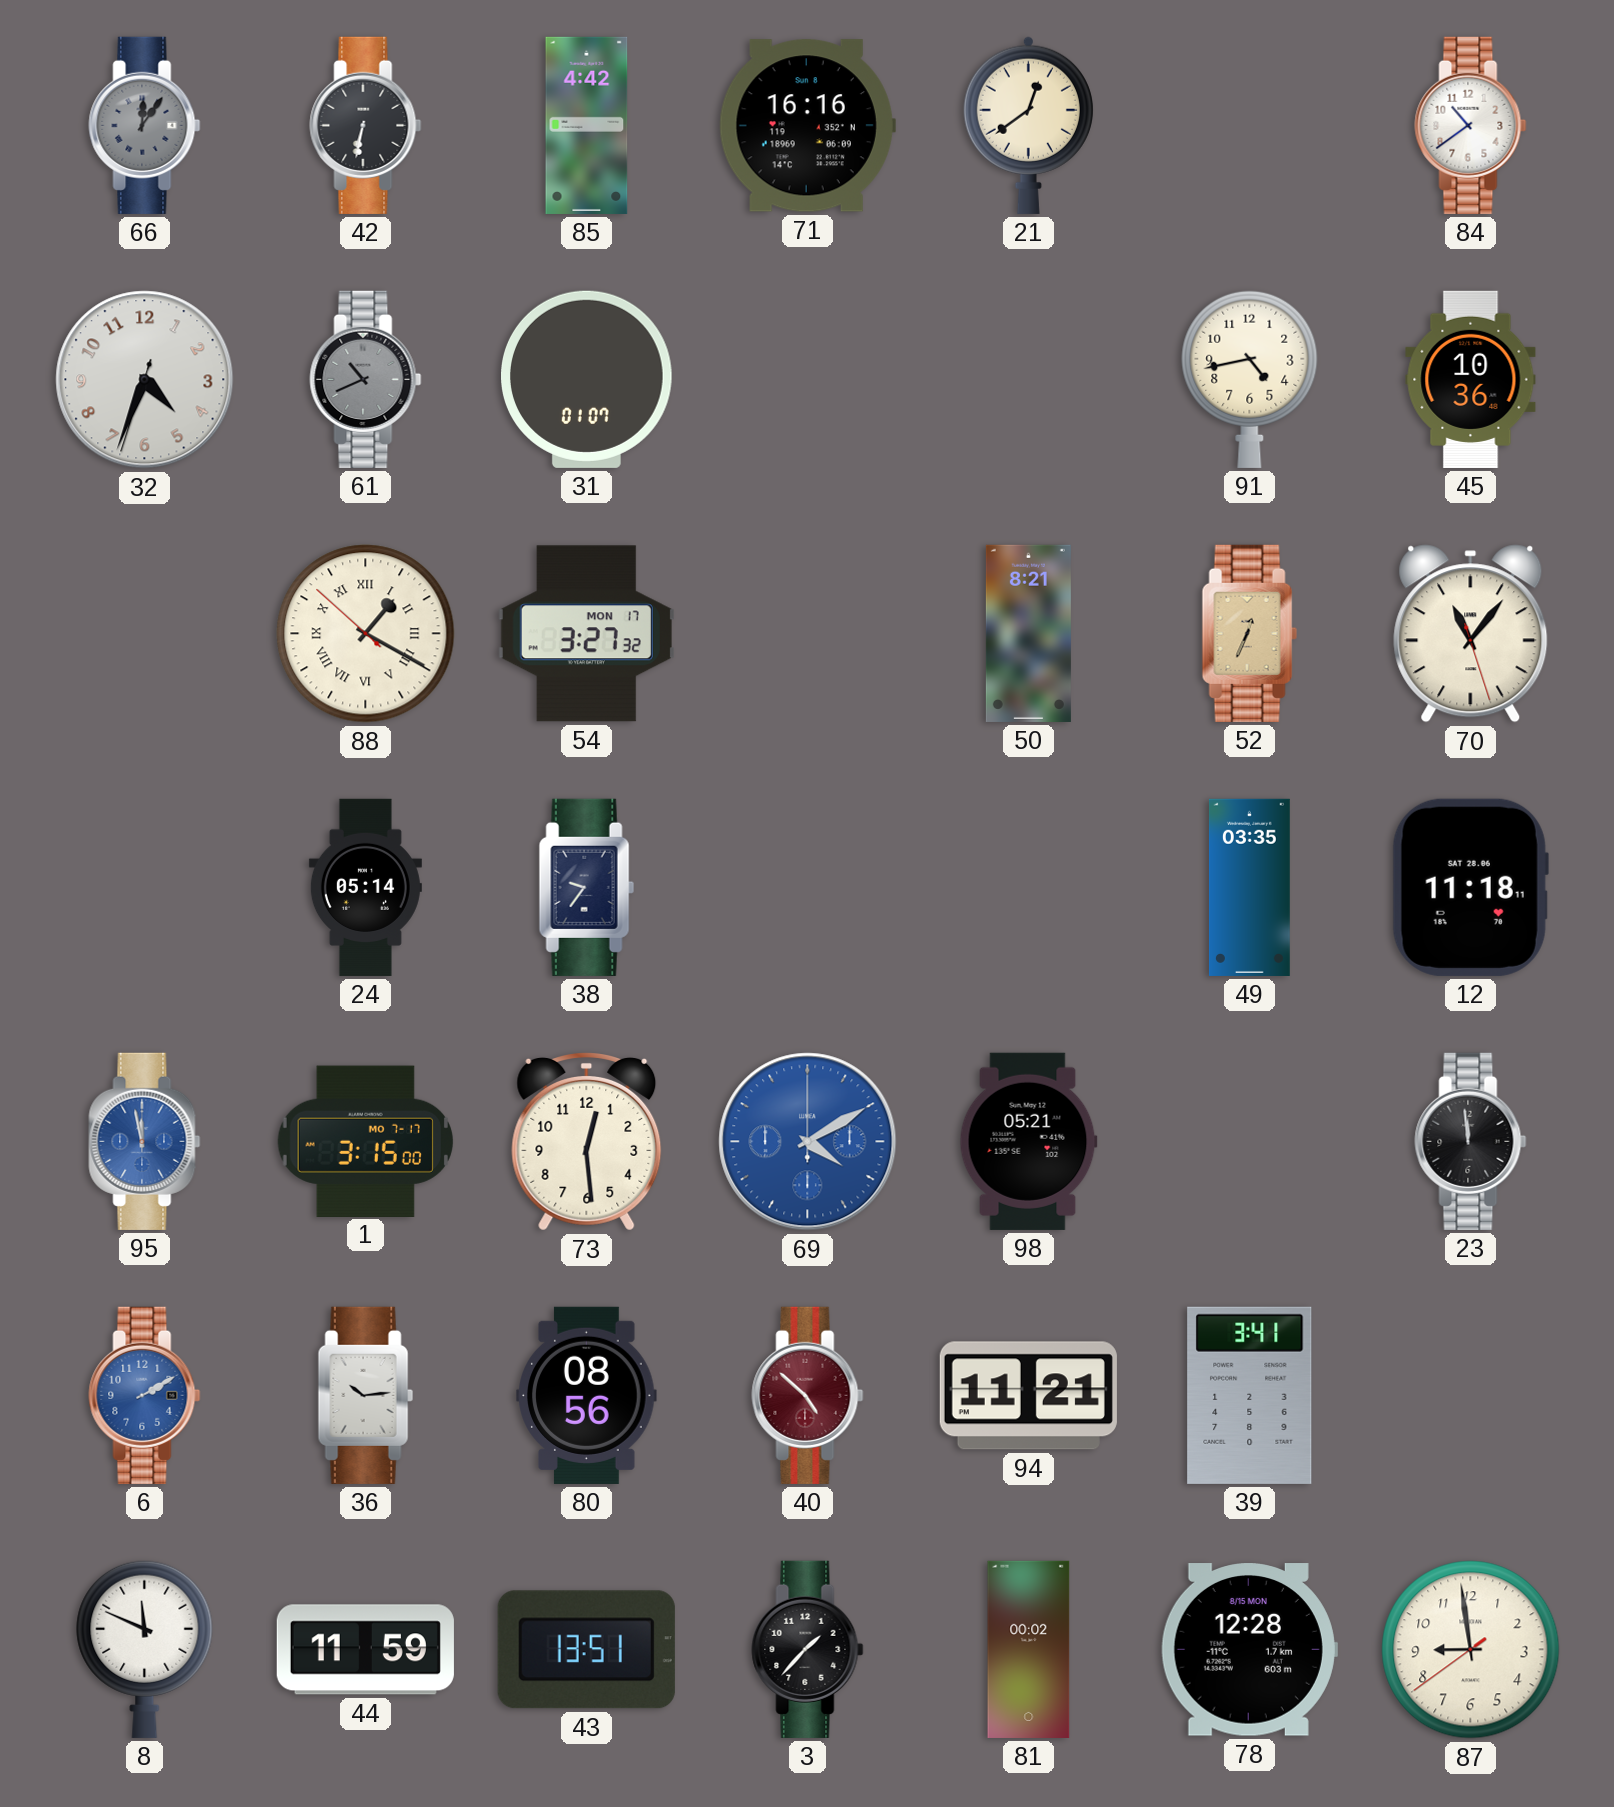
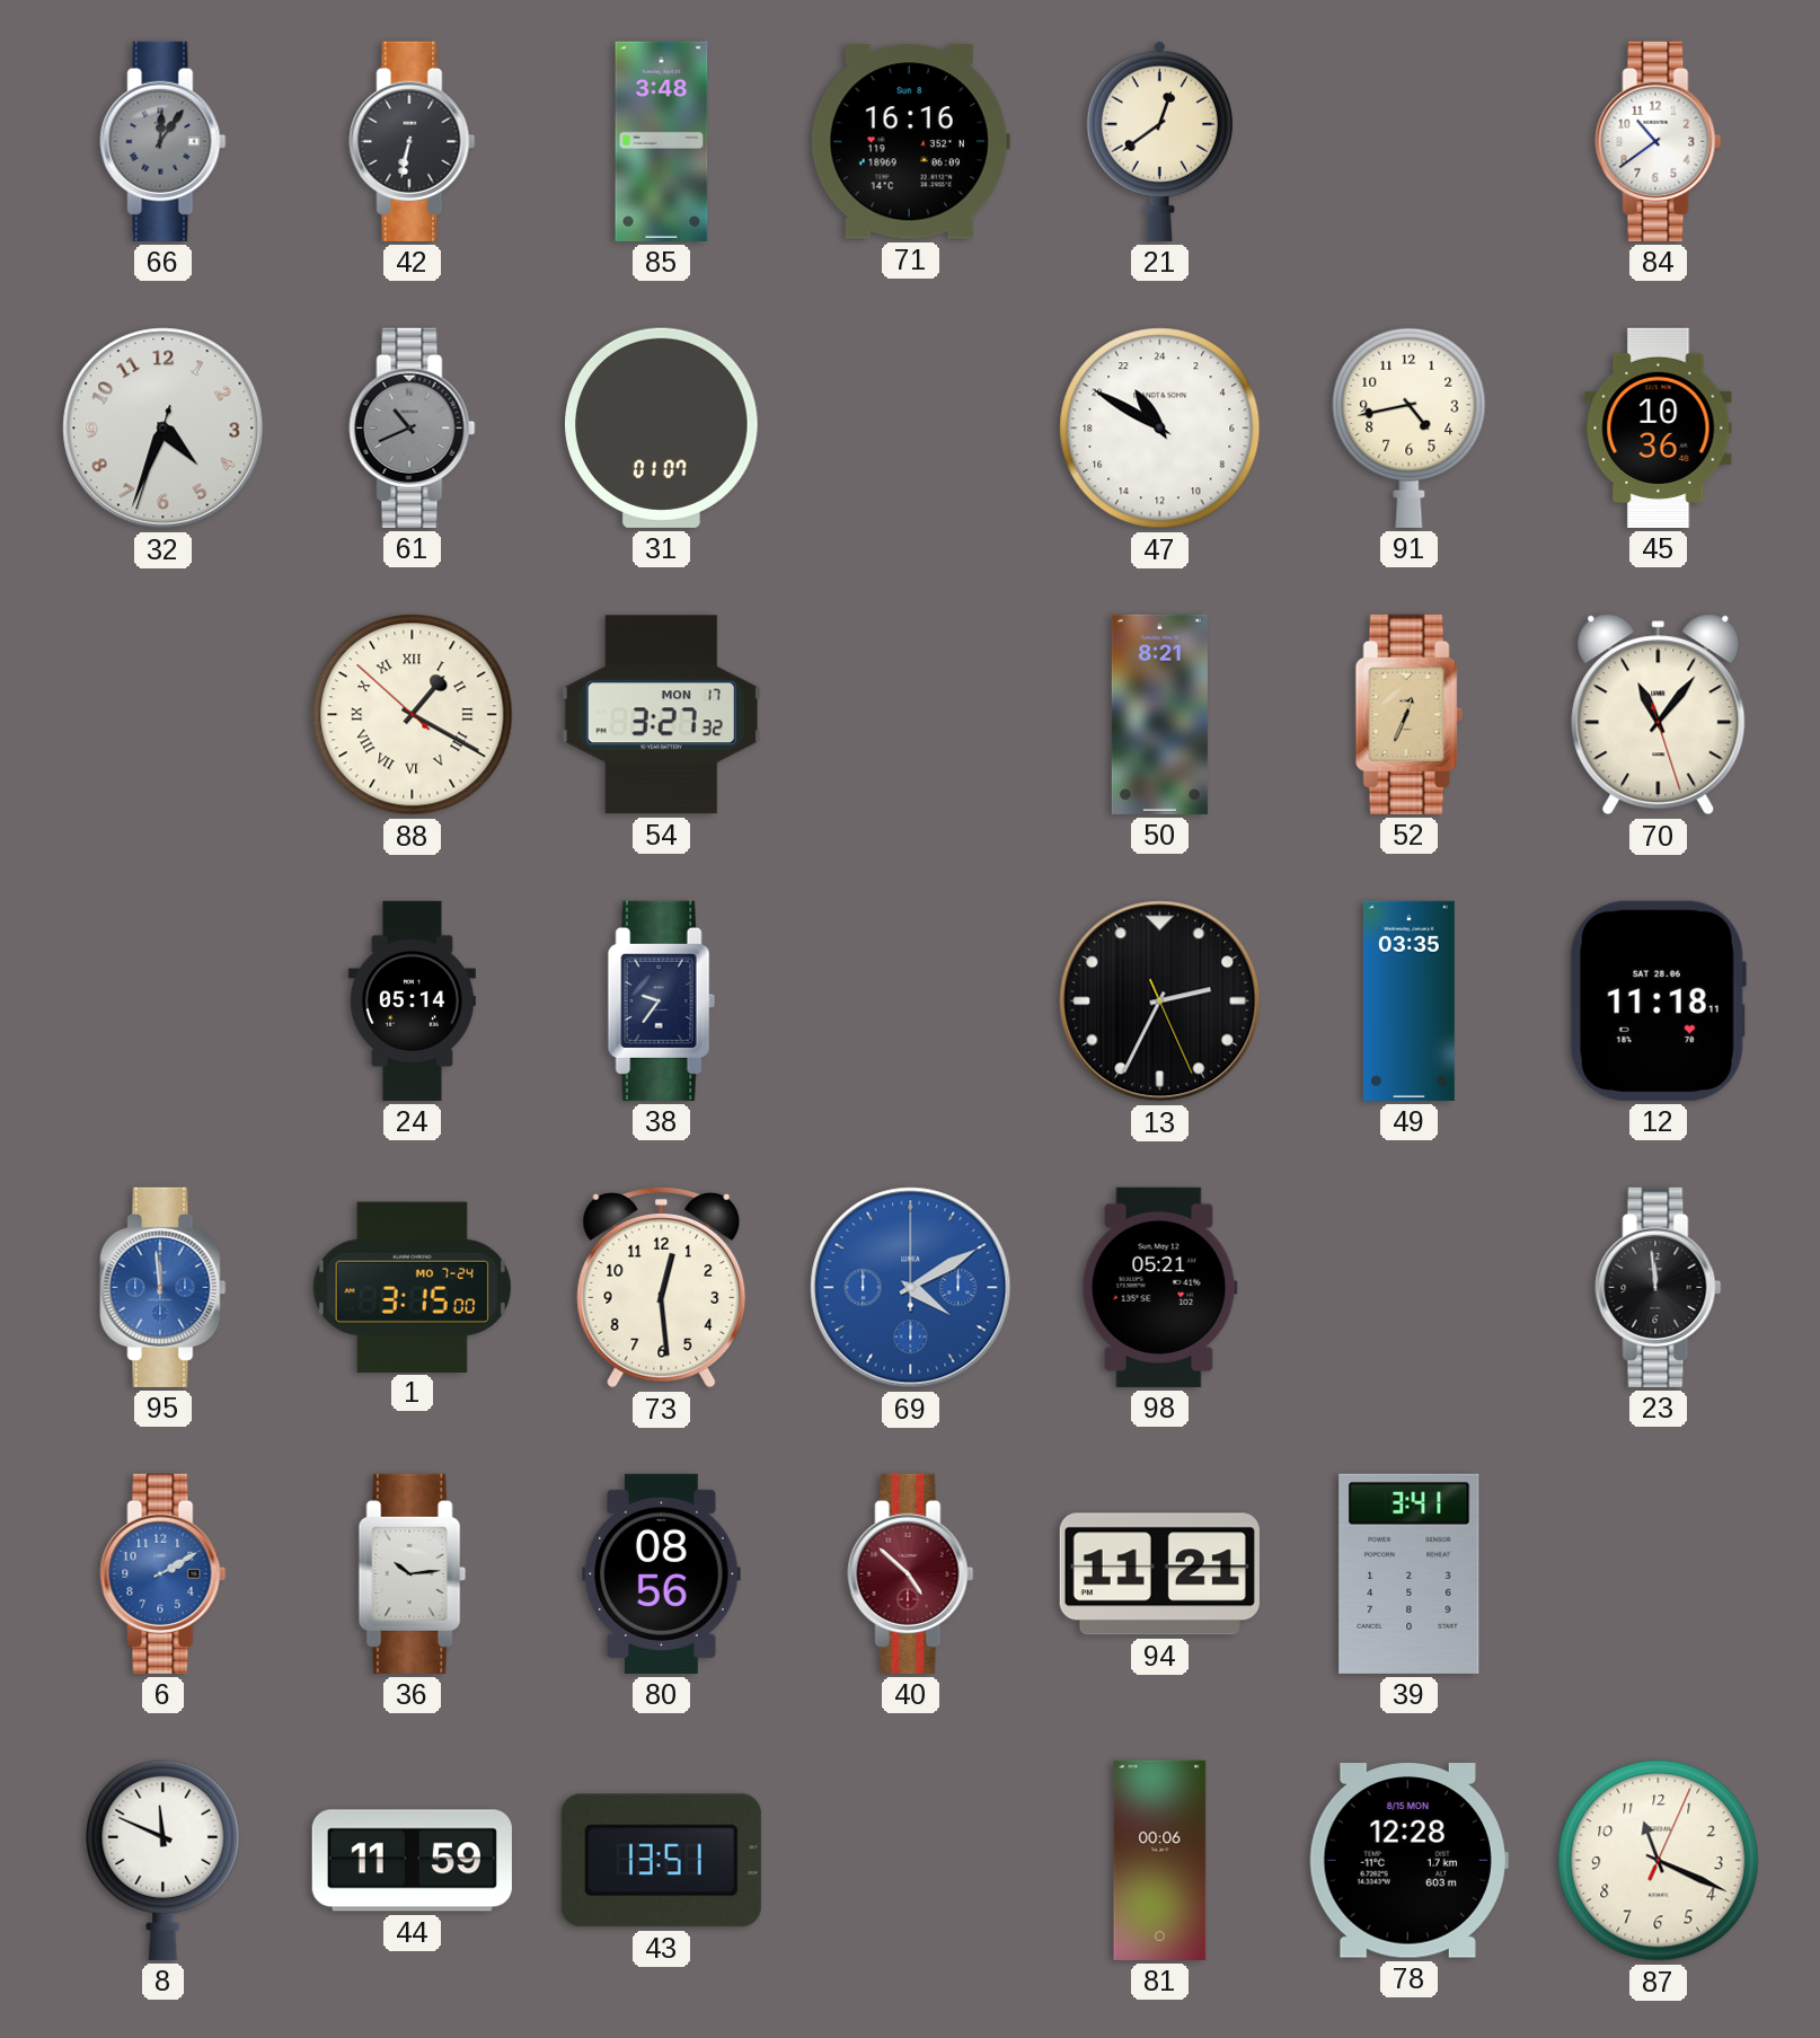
85: 4:42 -> 3:48
47: none -> 21:50
13: none -> 2:34
95: 11:58 -> 11:59
1 date: MO 7-17 -> MO 7-24
3: 1:37 -> none
81: 00:02 -> 00:06
87: 8:58 -> 11:19
